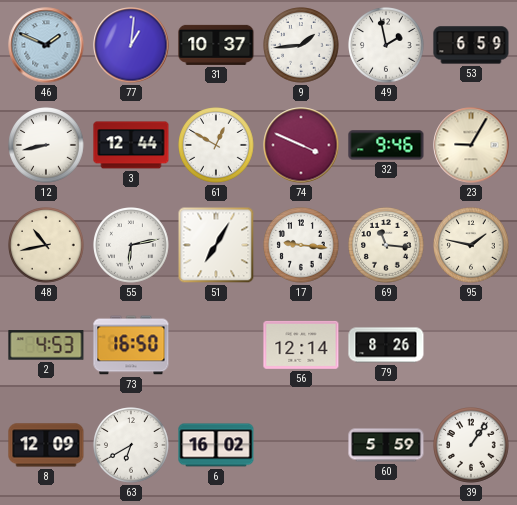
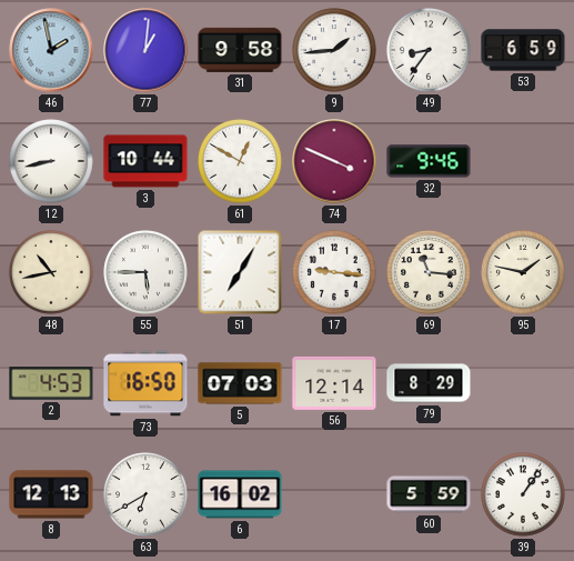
46: 1:49 -> 1:58
31: 10:37 -> 9:58
49: 1:58 -> 8:36
3: 12:44 -> 10:44
23: 9:05 -> none
55: 6:13 -> 5:45
5: none -> 07:03
79: 8:26 -> 8:29
8: 12:09 -> 12:13
